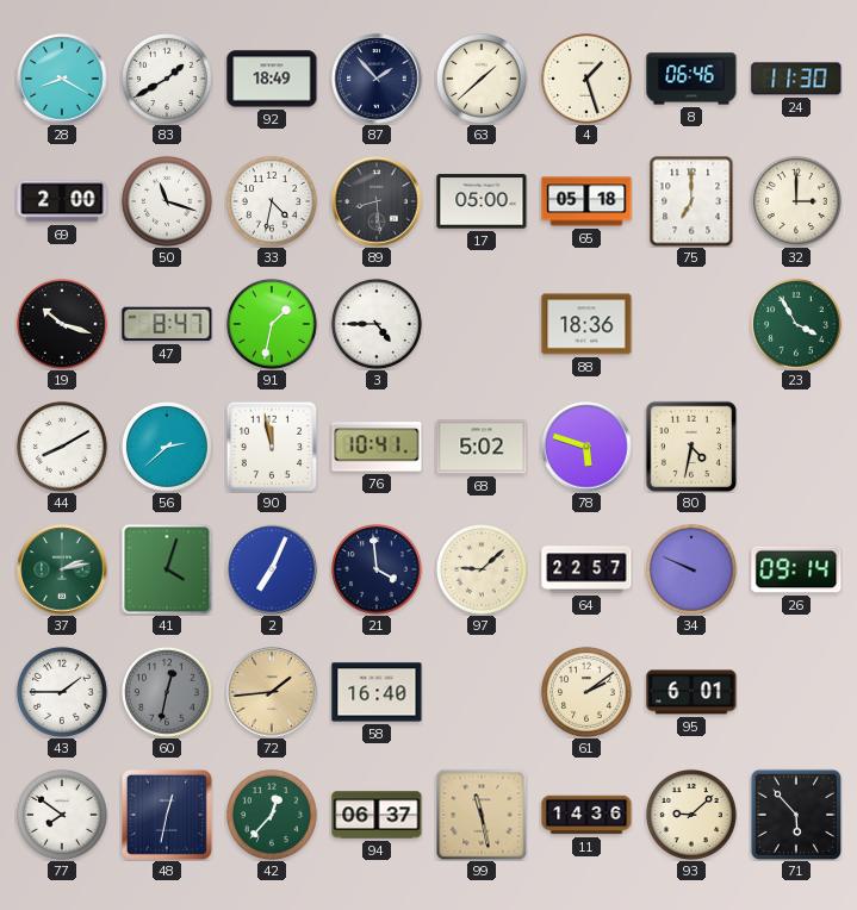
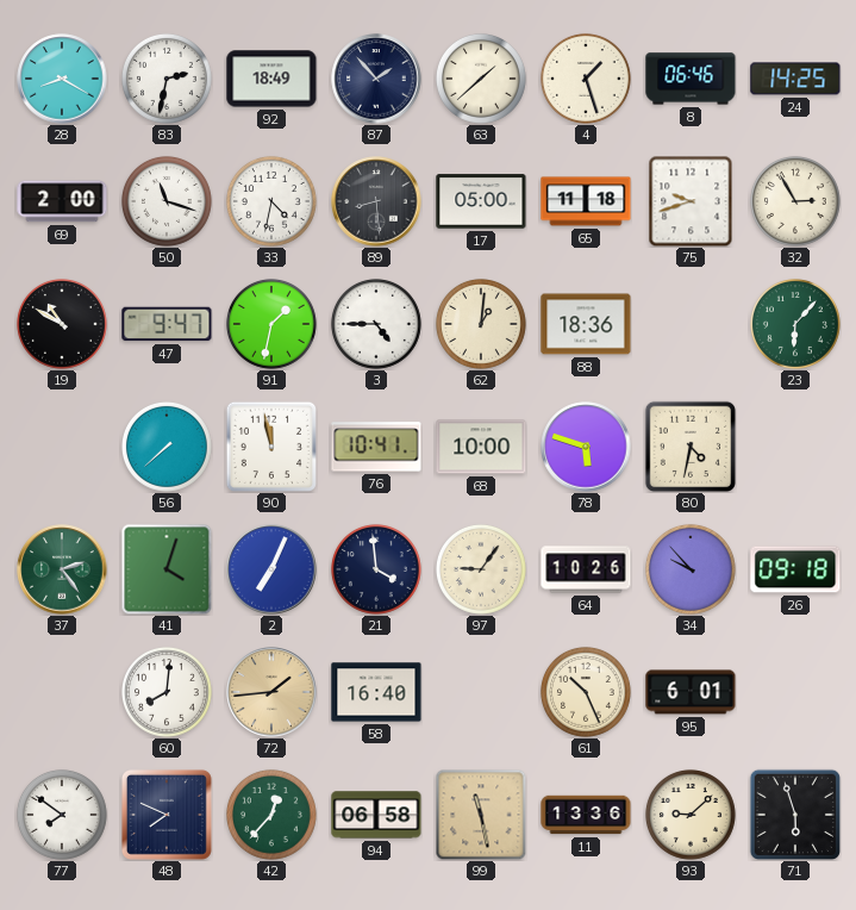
83: 1:40 -> 2:32
24: 11:30 -> 14:25
65: 05:18 -> 11:18
75: 7:00 -> 9:42
32: 3:00 -> 2:55
19: 10:18 -> 10:50
47: 8:47 -> 9:47
62: none -> 1:01
23: 3:55 -> 6:07
44: 8:10 -> none
56: 2:38 -> 7:38
68: 5:02 -> 10:00
37: 2:13 -> 2:24
97: 9:08 -> 9:06
64: 22:57 -> 10:26
34: 9:49 -> 9:53
26: 09:14 -> 09:18
43: 1:45 -> none
60: 12:32 -> 8:01
60 dial: grey -> white
61: 2:09 -> 10:26
48: 12:32 -> 7:49
94: 06:37 -> 06:58
11: 14:36 -> 13:36
71: 5:53 -> 5:57
